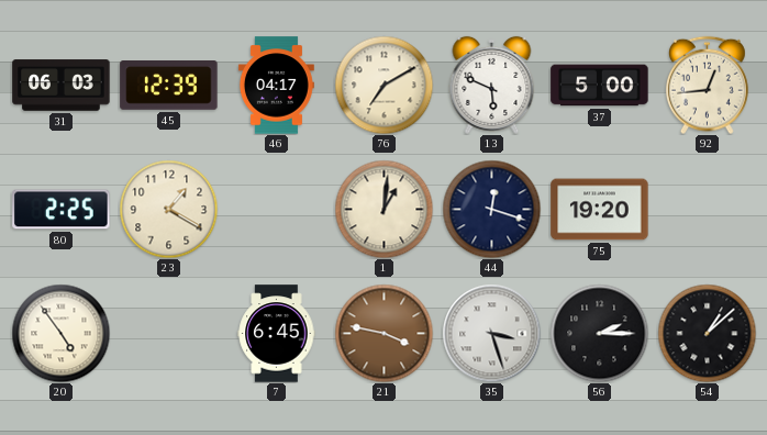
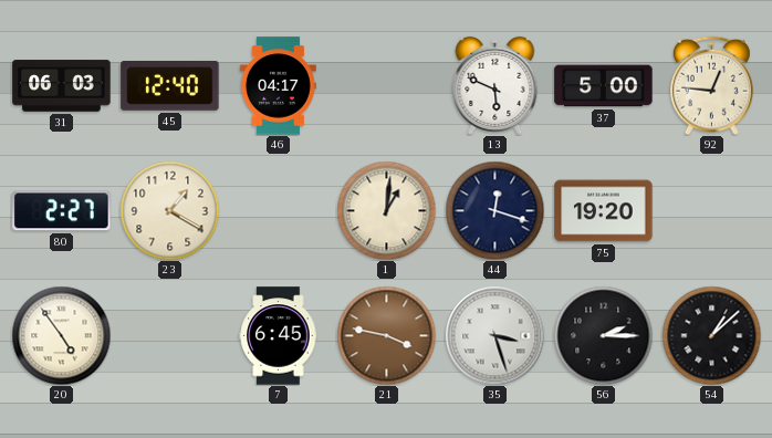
45: 12:39 -> 12:40
76: 7:10 -> none
92: 12:44 -> 12:46
80: 2:25 -> 2:27
